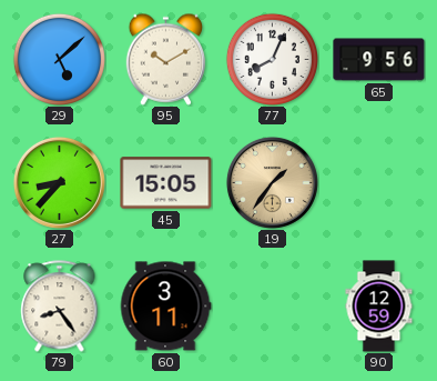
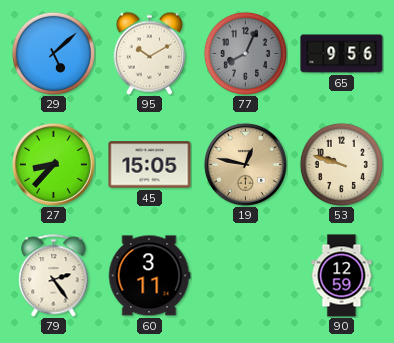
77 dial: white -> grey
19: 1:36 -> 12:47
53: none -> 9:48
79: 8:24 -> 2:24
